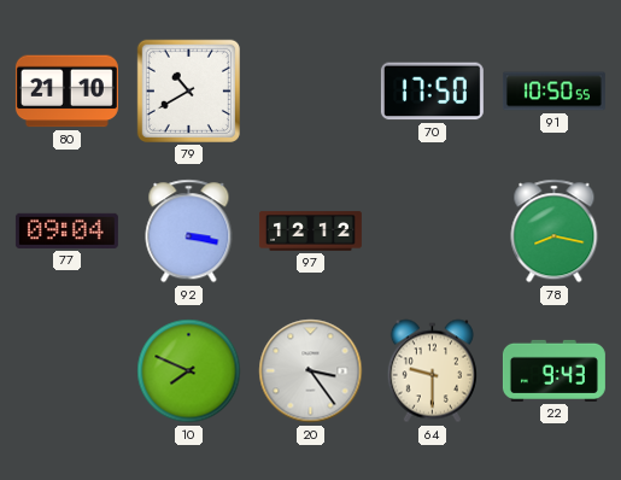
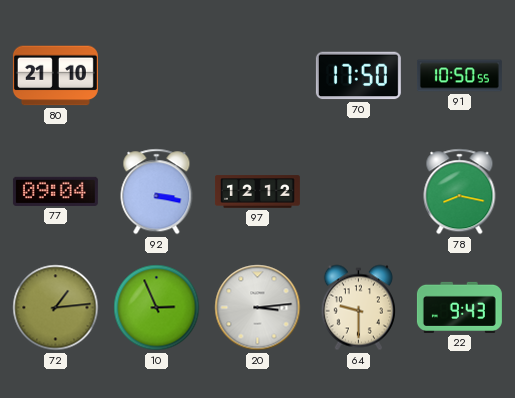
79: 10:40 -> none
72: none -> 1:14
10: 7:49 -> 2:56
20: 3:24 -> 3:14
